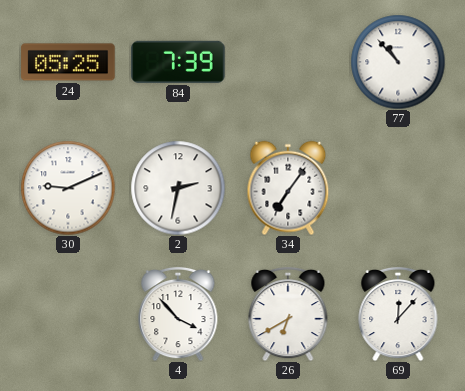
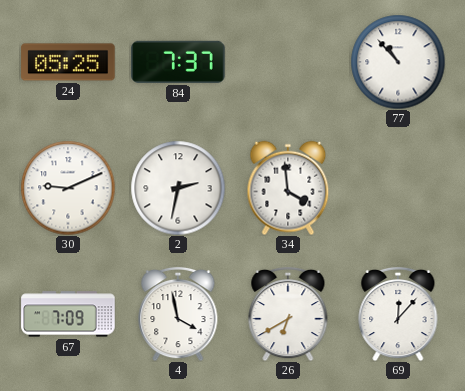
84: 7:39 -> 7:37
34: 7:06 -> 3:59
67: none -> 7:09
4: 3:53 -> 3:58
